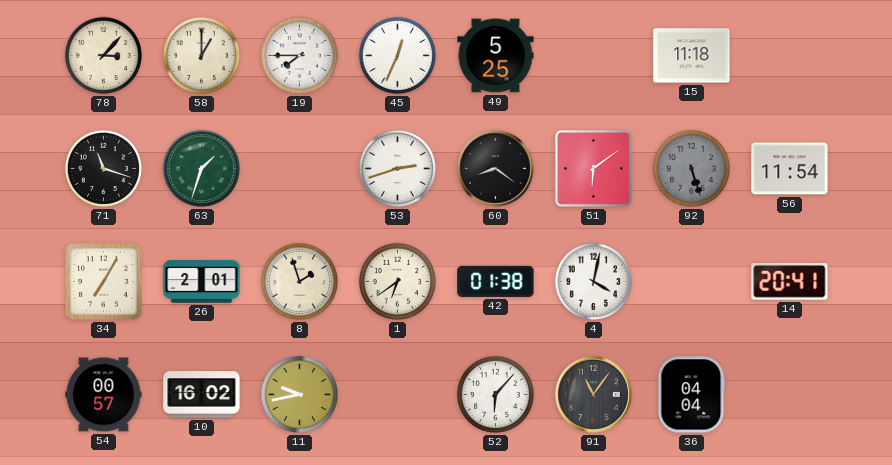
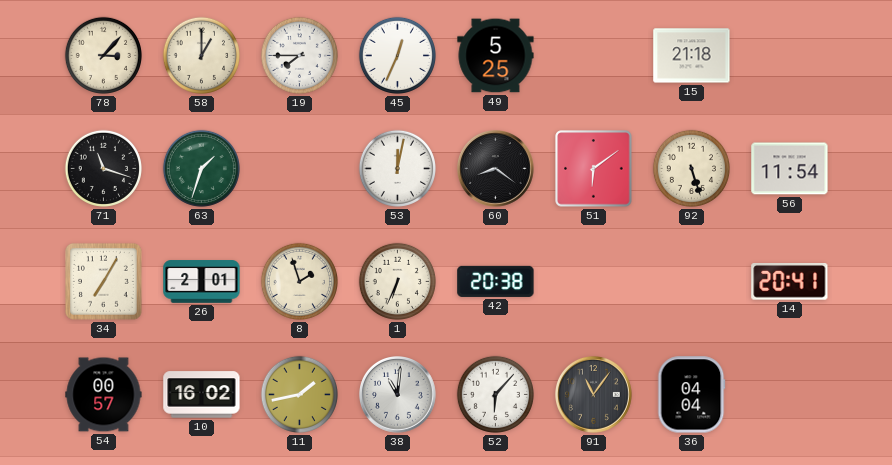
15: 11:18 -> 21:18
53: 2:42 -> 12:02
92 dial: grey -> cream
1: 6:39 -> 6:34
42: 01:38 -> 20:38
4: 4:02 -> none
11: 9:43 -> 1:43
38: none -> 11:01
